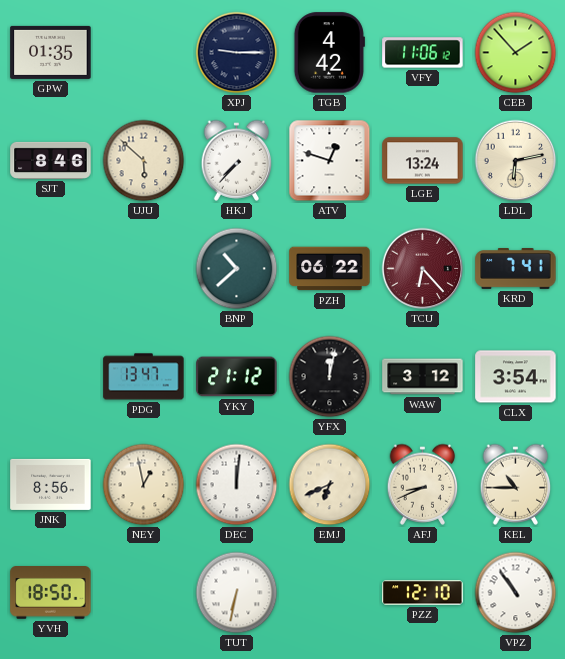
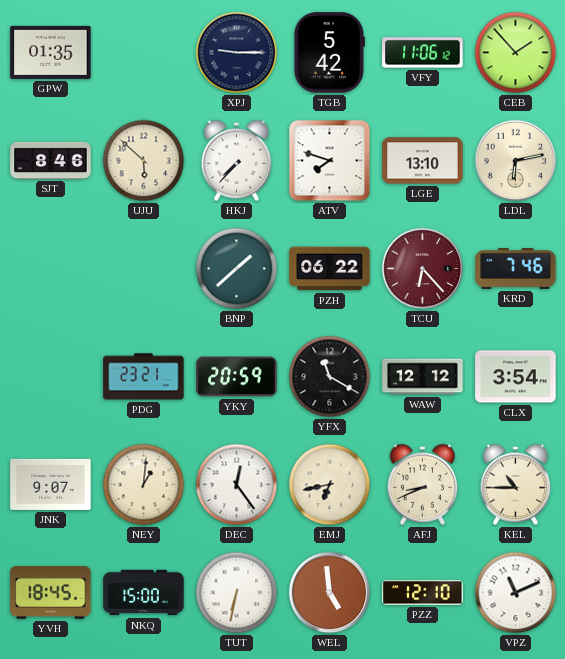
TGB: 4:42 -> 5:42
ATV: 12:48 -> 7:48
LGE: 13:24 -> 13:10
BNP: 10:38 -> 1:38
KRD: 7:41 -> 7:46
PDG: 13:47 -> 23:21
YKY: 21:12 -> 20:59
YFX: 12:02 -> 11:20
WAW: 3:12 -> 12:12
JNK: 8:56 -> 9:07
NEY: 12:58 -> 1:01
DEC: 12:01 -> 12:24
EMJ: 6:41 -> 6:43
YVH: 18:50 -> 18:45
NKQ: none -> 15:00
WEL: none -> 4:59
VPZ: 10:54 -> 11:11
